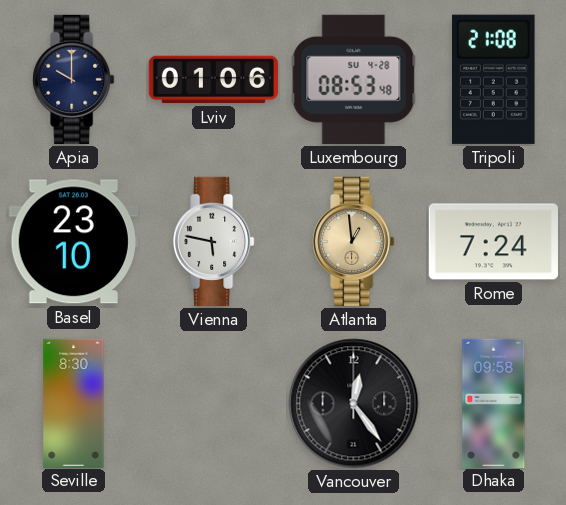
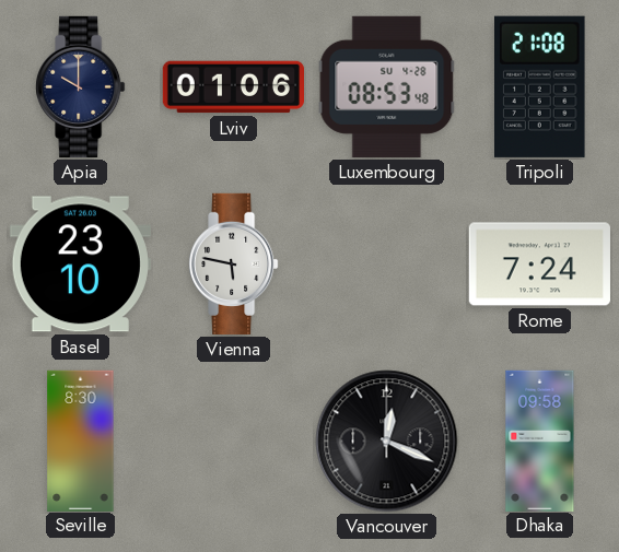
Atlanta: 12:59 -> none
Vancouver: 12:24 -> 12:19
